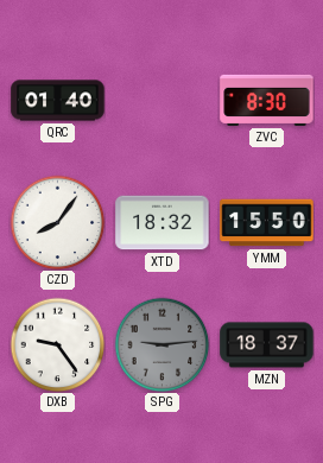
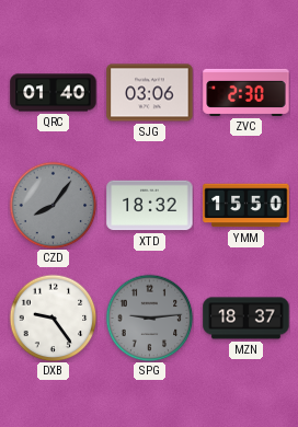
SJG: none -> 03:06
ZVC: 8:30 -> 2:30
CZD dial: white -> grey
